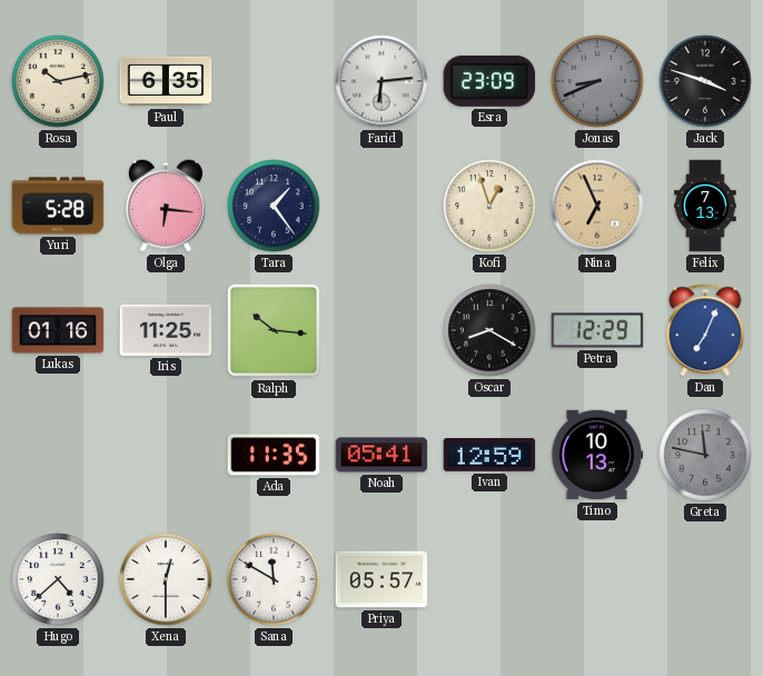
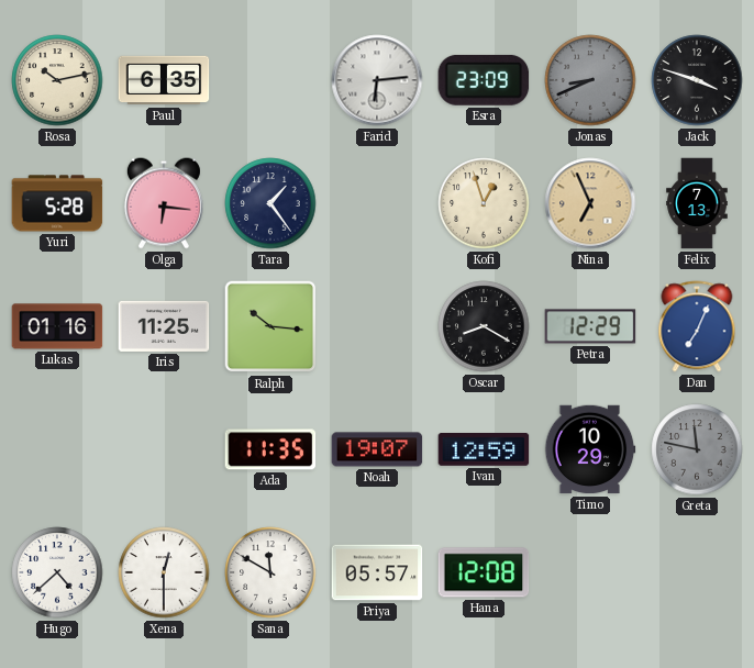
Noah: 05:41 -> 19:07
Timo: 10:13 -> 10:29
Hana: none -> 12:08
